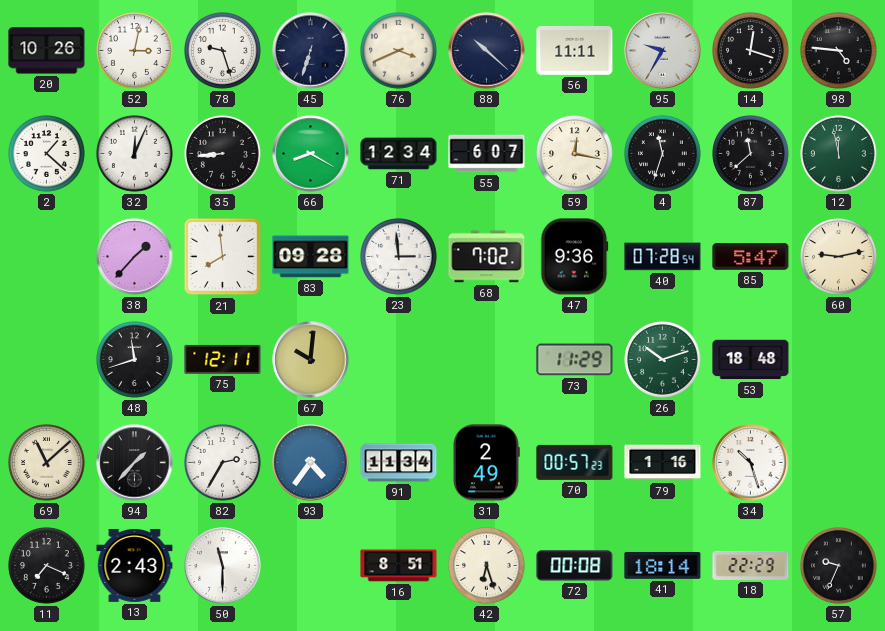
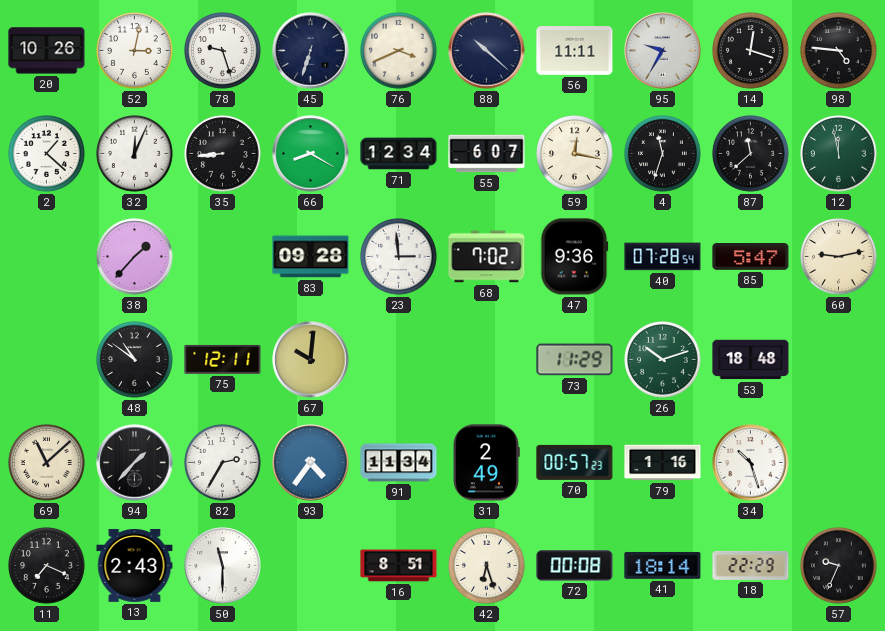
21: 7:59 -> none
48: 11:42 -> 10:51
